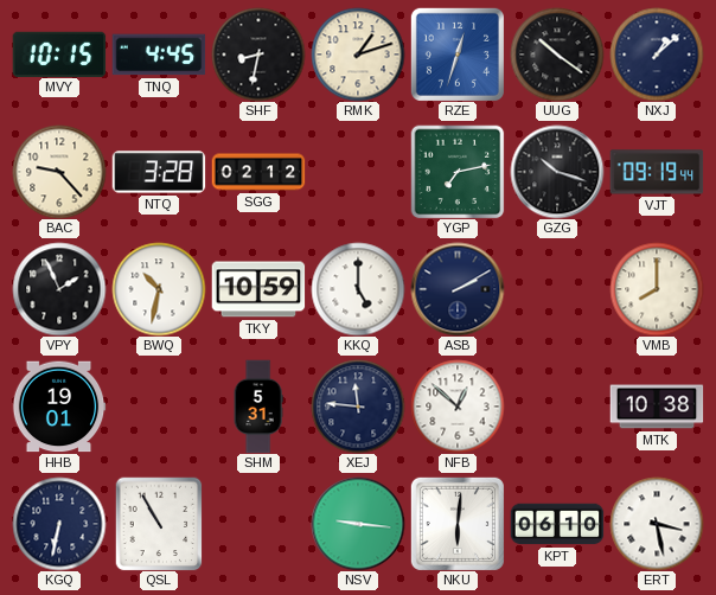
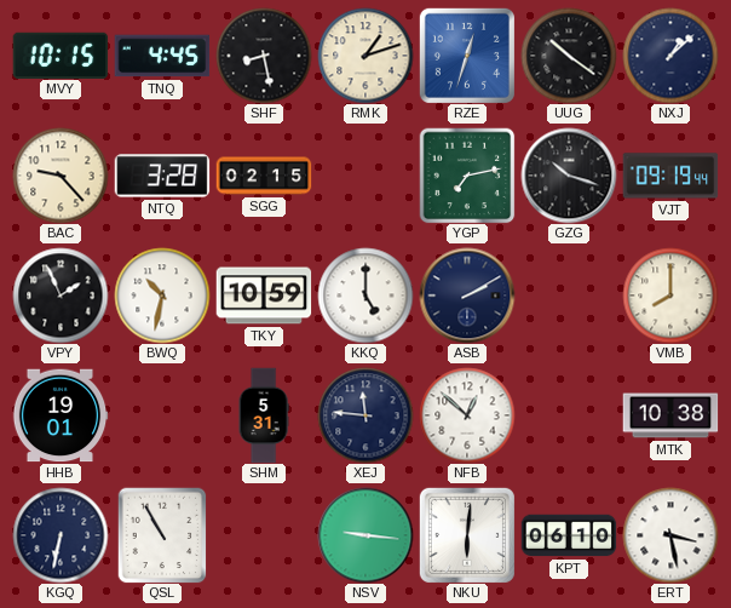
SHF: 8:32 -> 8:28
SGG: 02:12 -> 02:15
